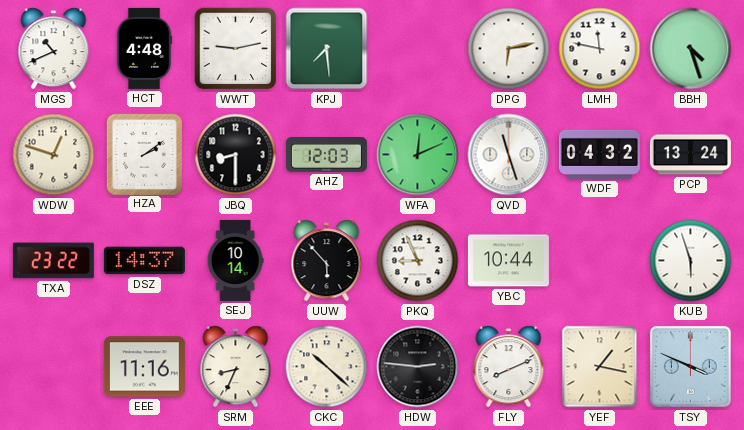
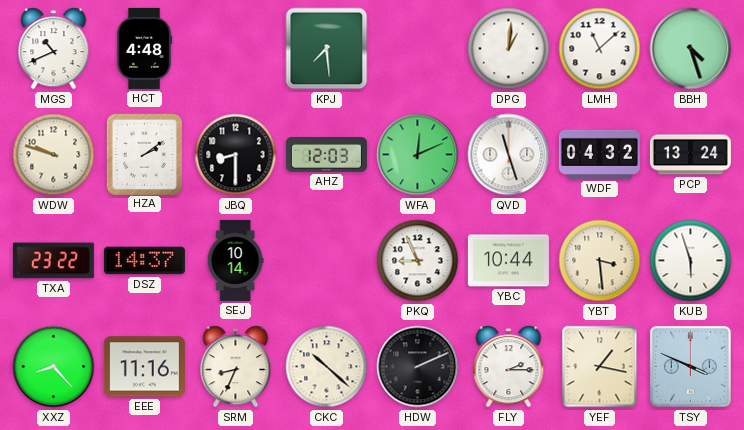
WWT: 9:13 -> none
DPG: 6:13 -> 1:01
LMH: 11:47 -> 11:08
WDW: 12:48 -> 9:48
UUW: 5:53 -> none
YBT: none -> 3:29
XXZ: none -> 8:23
HDW: 2:46 -> 2:11
FLY: 8:11 -> 2:15
